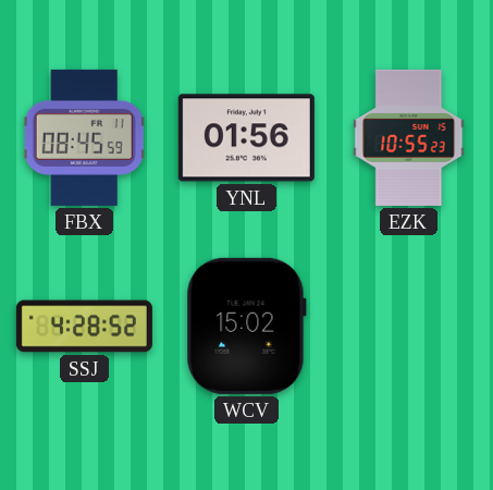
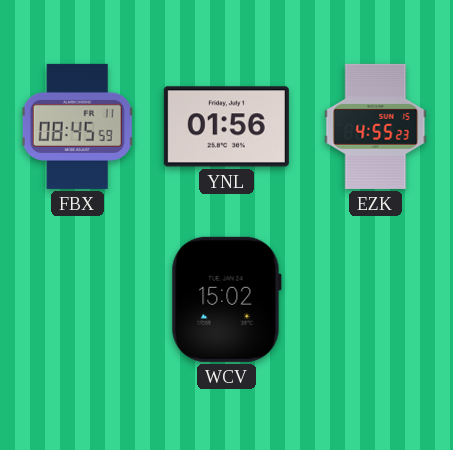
EZK: 10:55 -> 4:55
SSJ: 4:28 -> none
